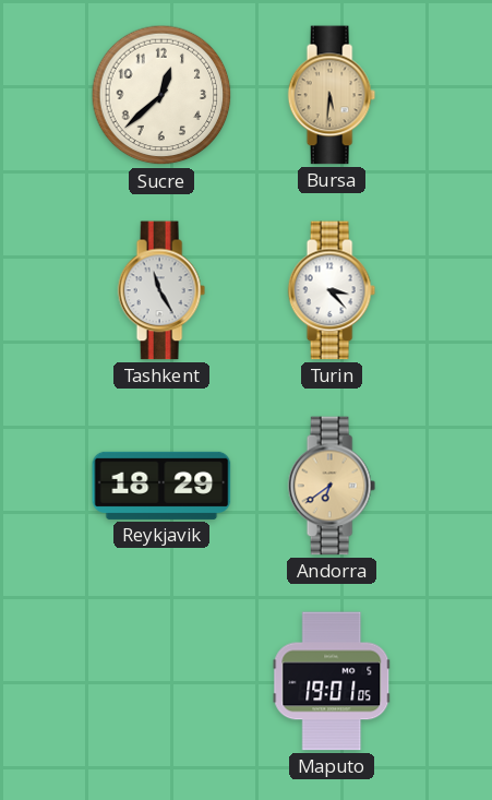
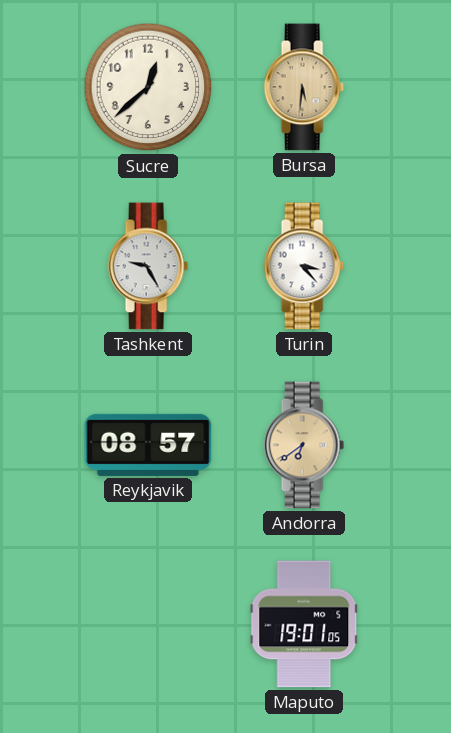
Tashkent: 11:25 -> 9:25
Reykjavik: 18:29 -> 08:57
